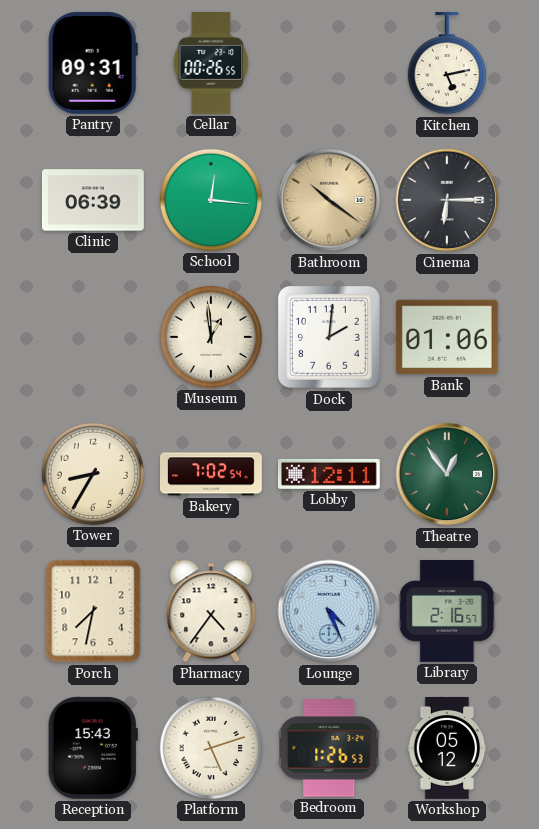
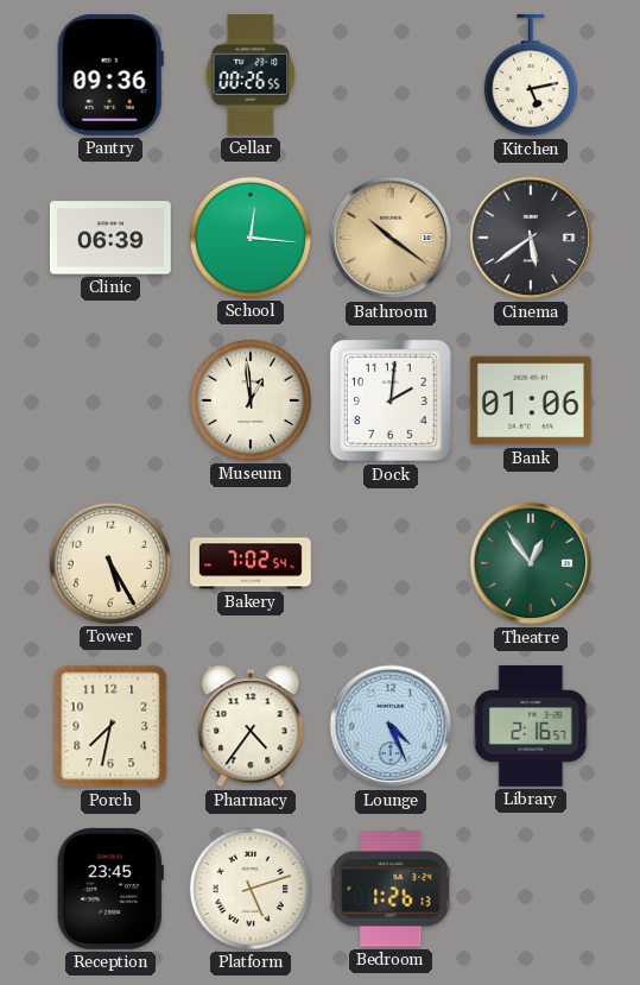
Pantry: 09:31 -> 09:36
Cinema: 6:15 -> 5:39
Tower: 8:35 -> 5:25
Lobby: 12:11 -> none
Reception: 15:43 -> 23:45
Bedroom: 1:26:53 -> 1:26:13
Workshop: 05:12 -> none
